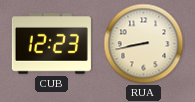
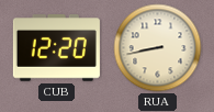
CUB: 12:23 -> 12:20
